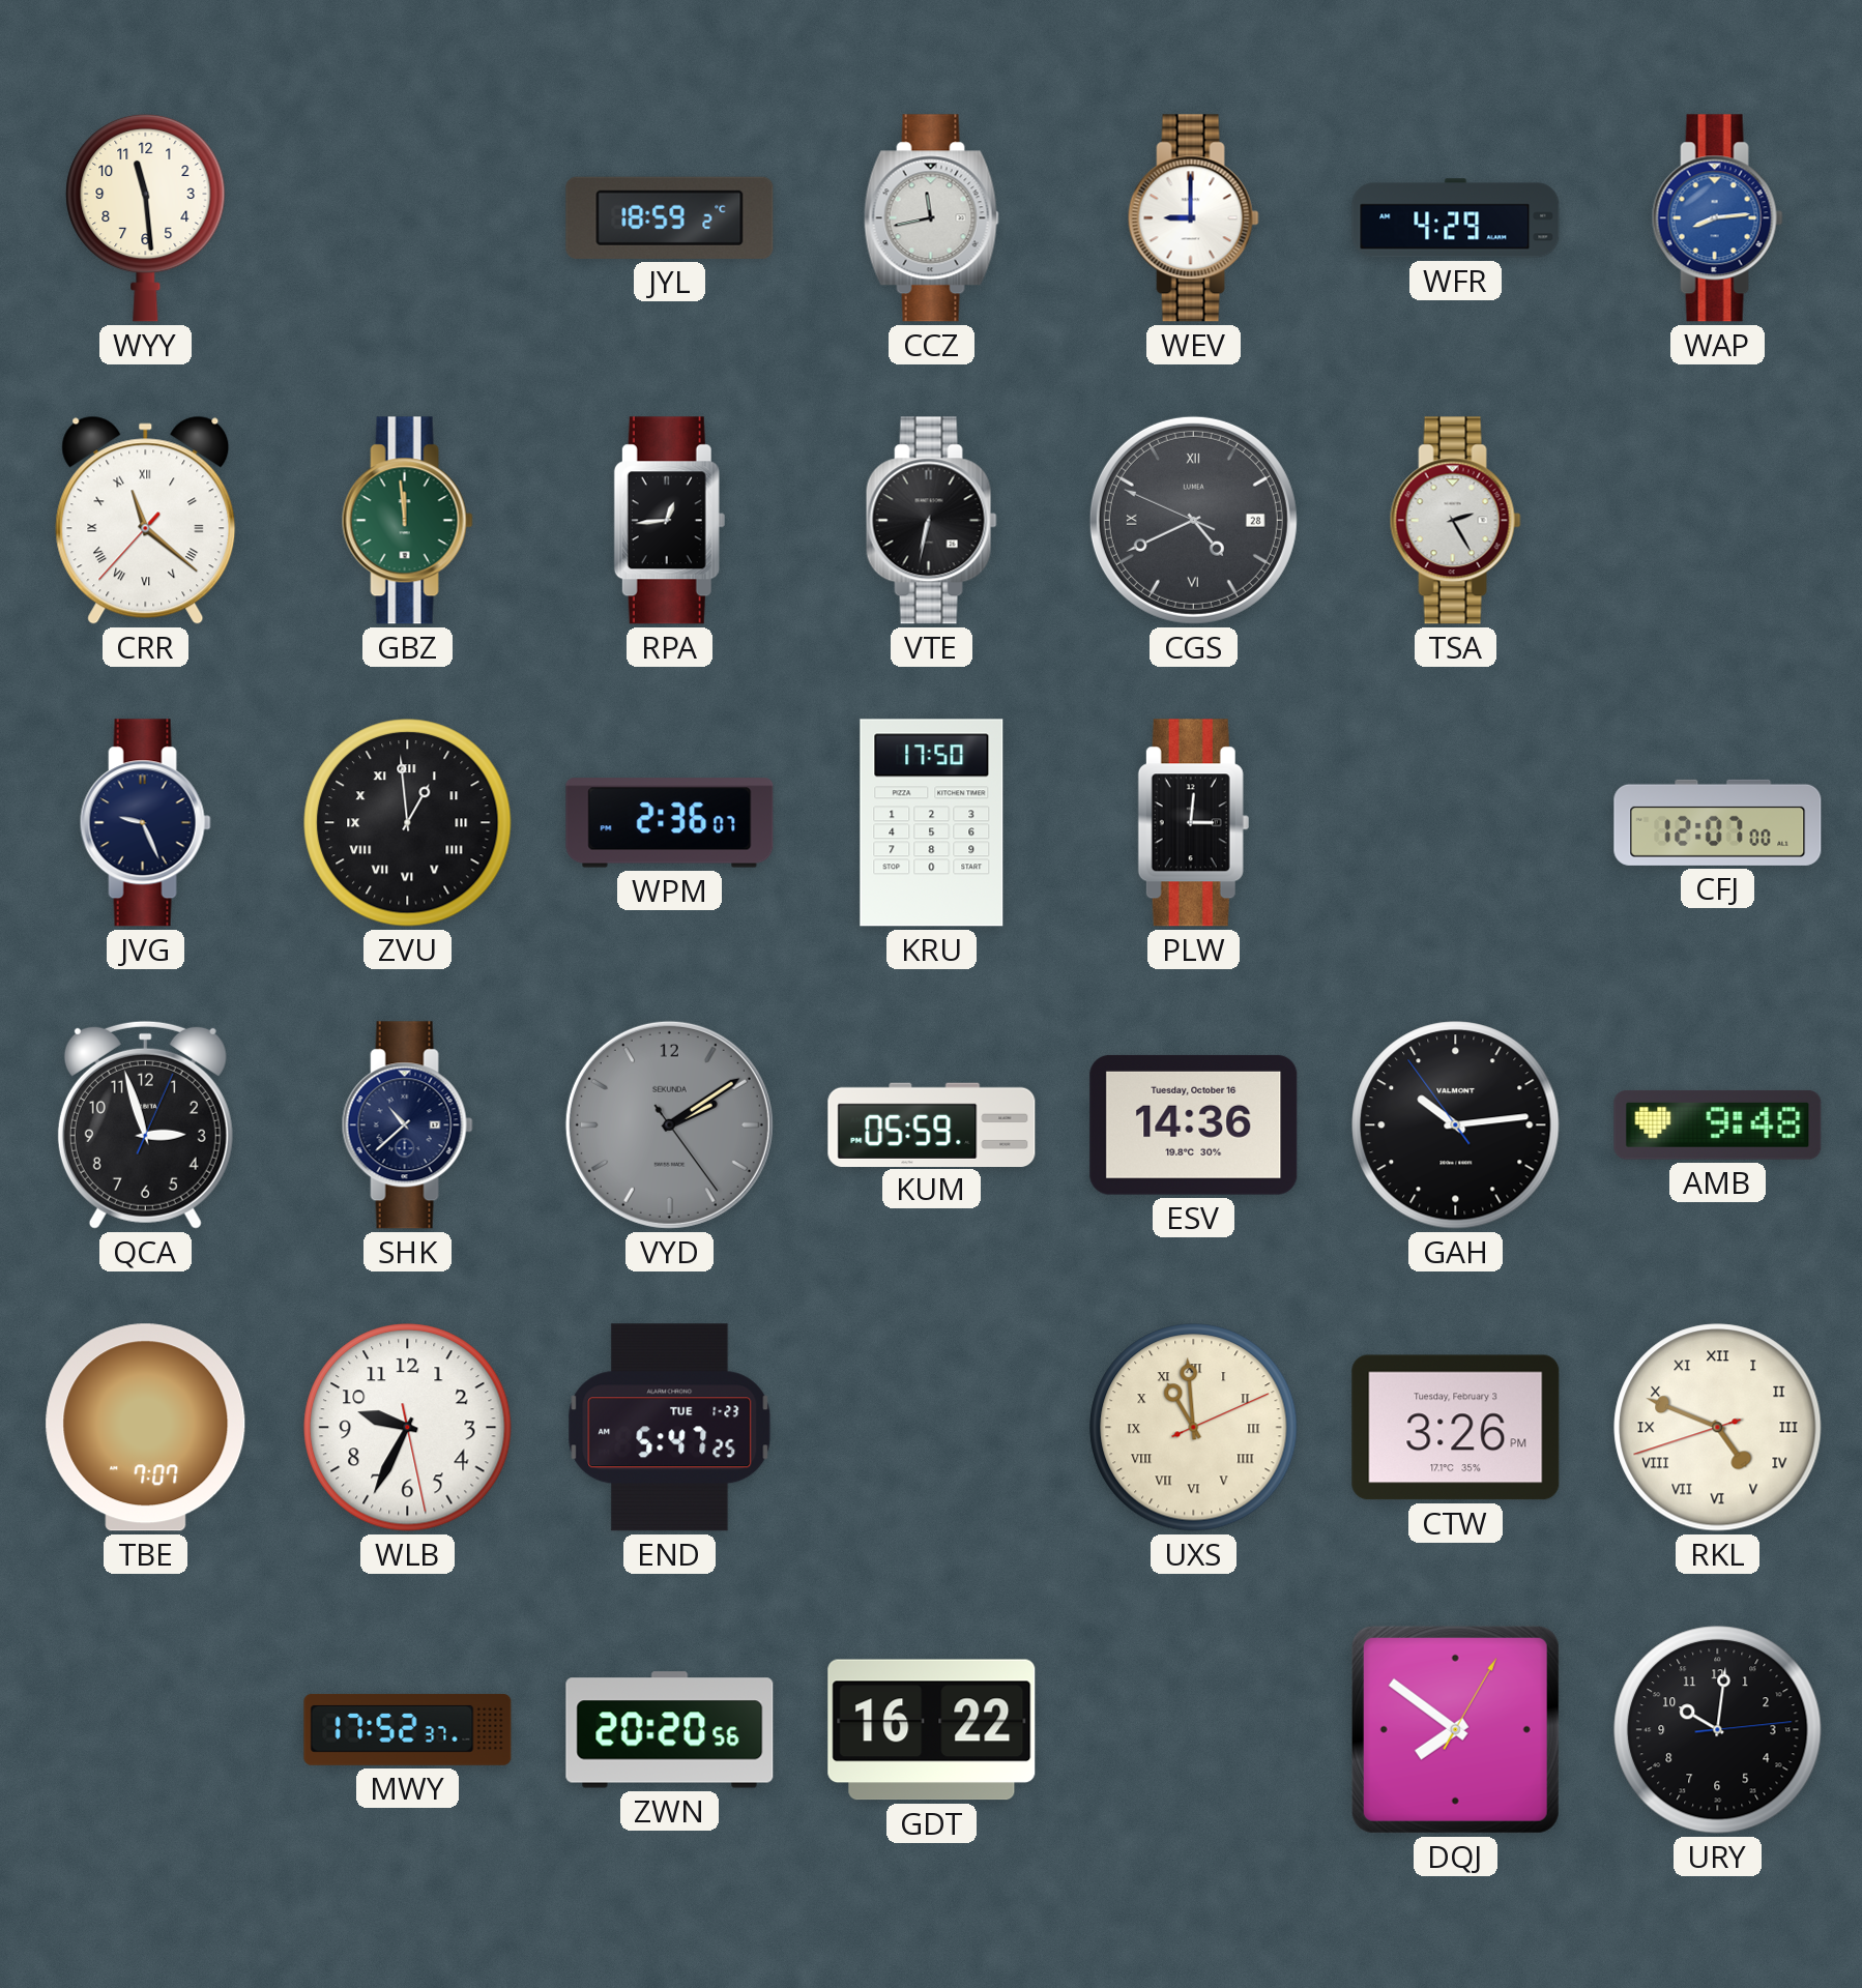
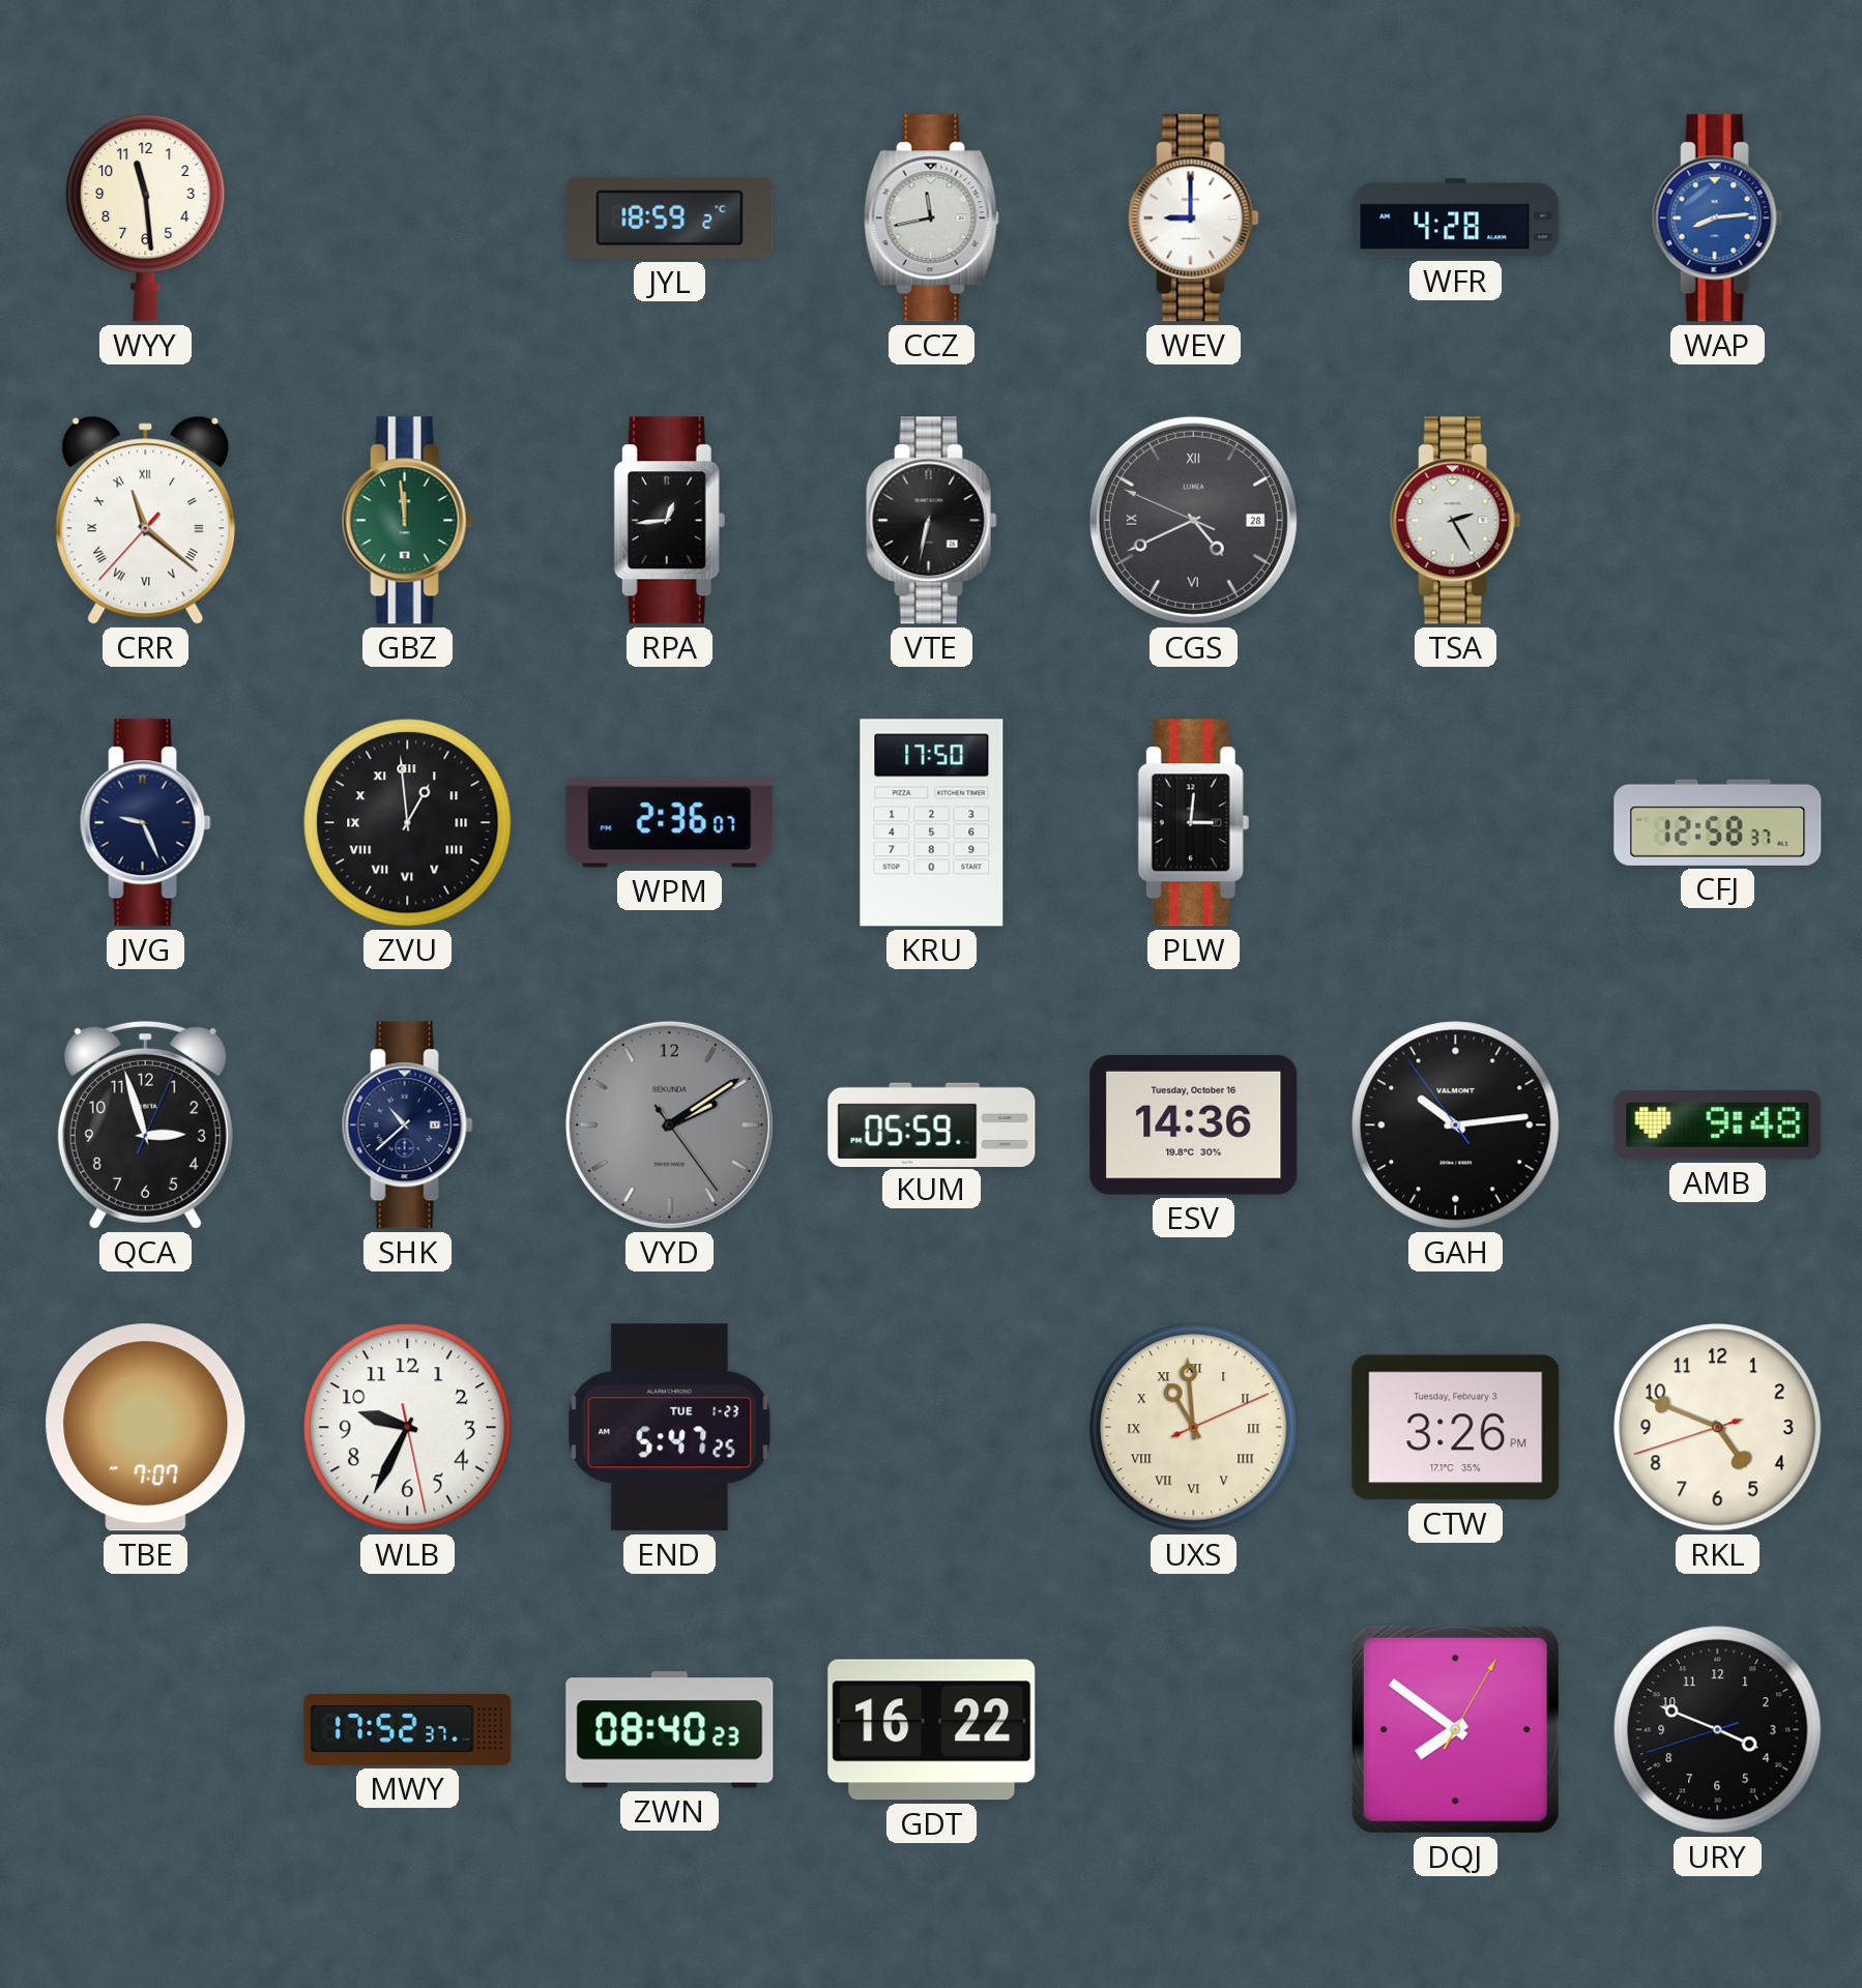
WFR: 4:29 -> 4:28
CFJ: 12:07 -> 12:58
RKL numerals: Roman -> Arabic
ZWN: 20:20 -> 08:40
URY: 10:01 -> 3:48
